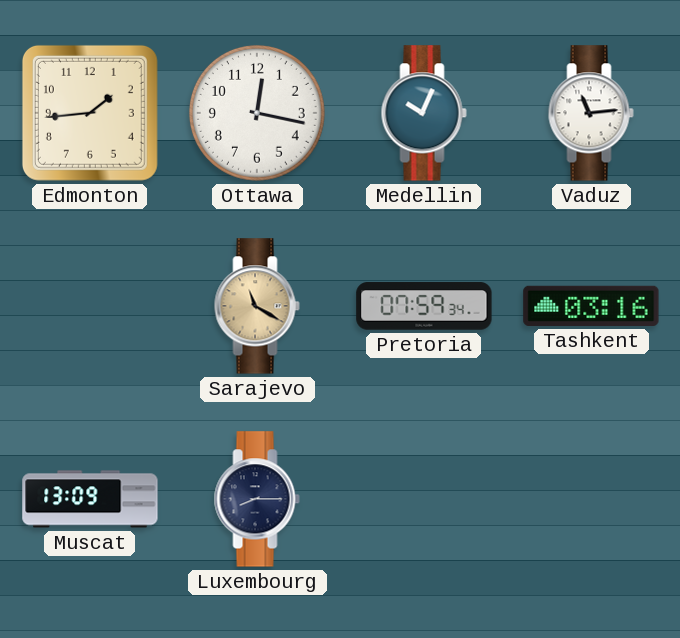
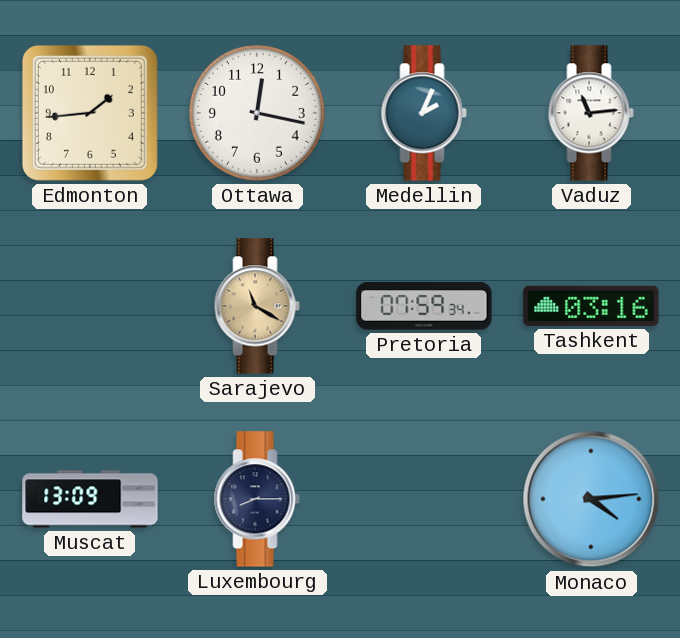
Medellin: 10:04 -> 2:04
Monaco: none -> 4:14
